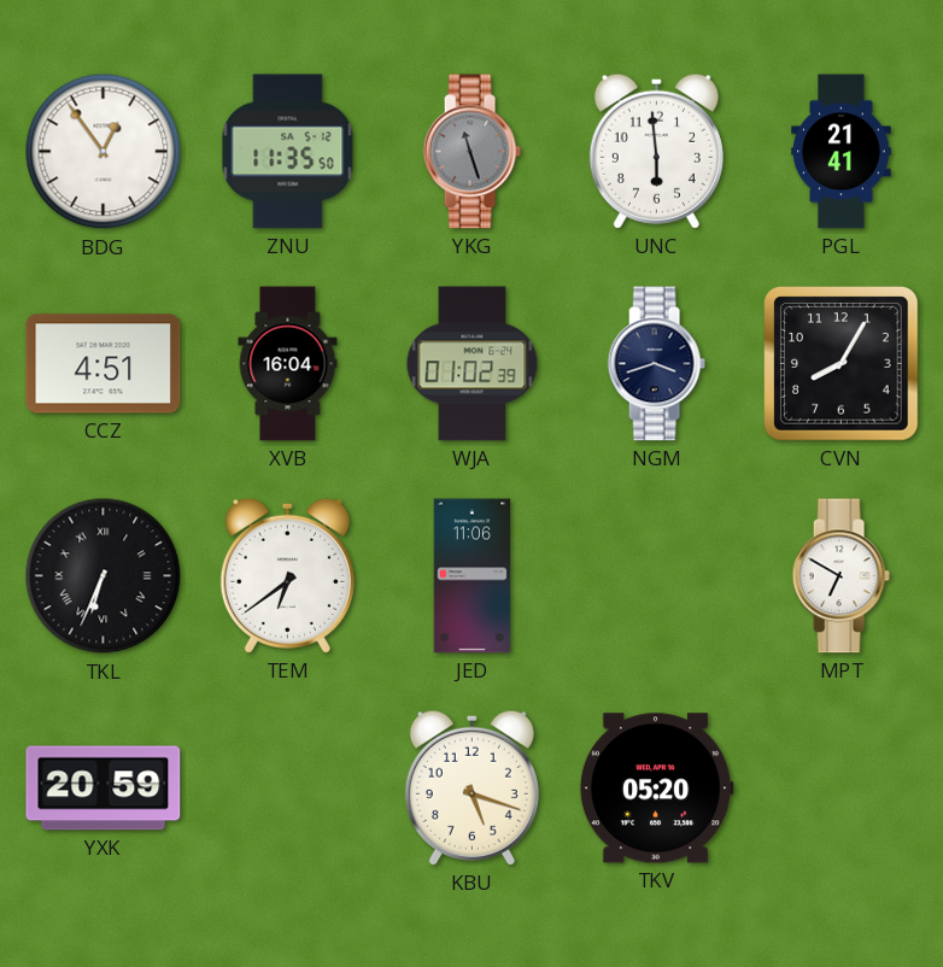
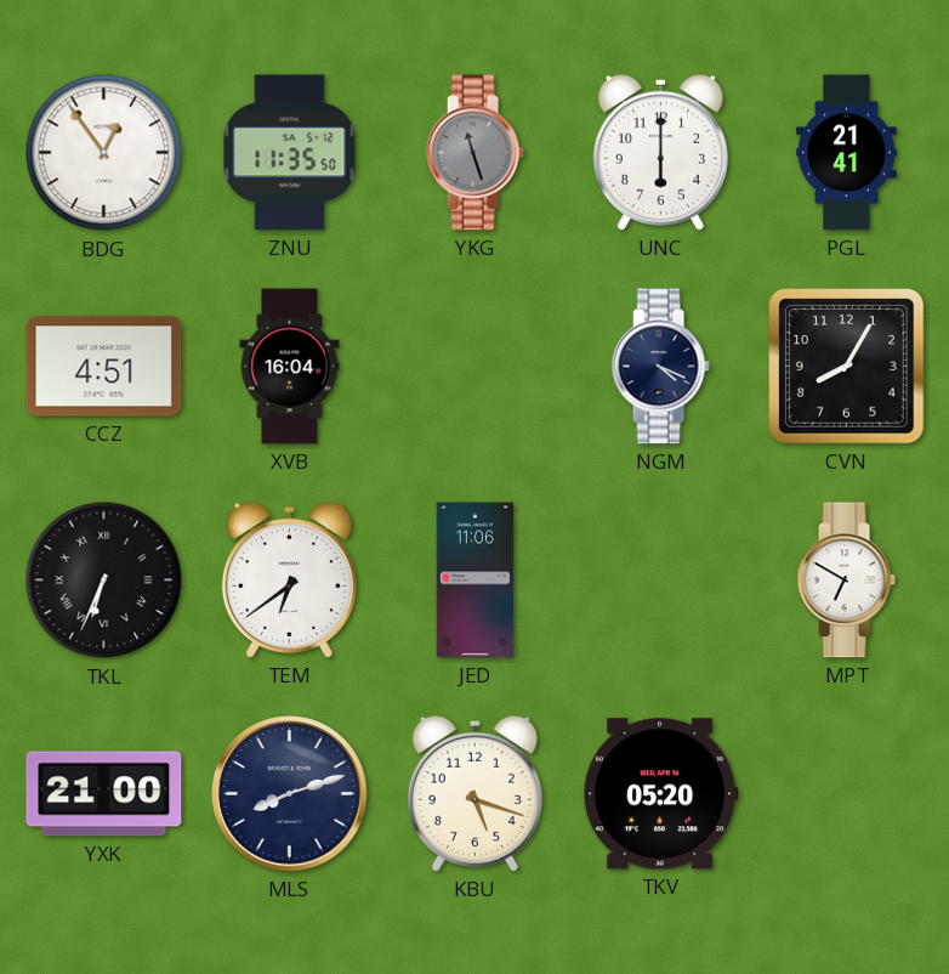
UNC: 5:59 -> 6:00
WJA: 01:02 -> none
NGM: 3:42 -> 4:19
YXK: 20:59 -> 21:00
MLS: none -> 8:12
